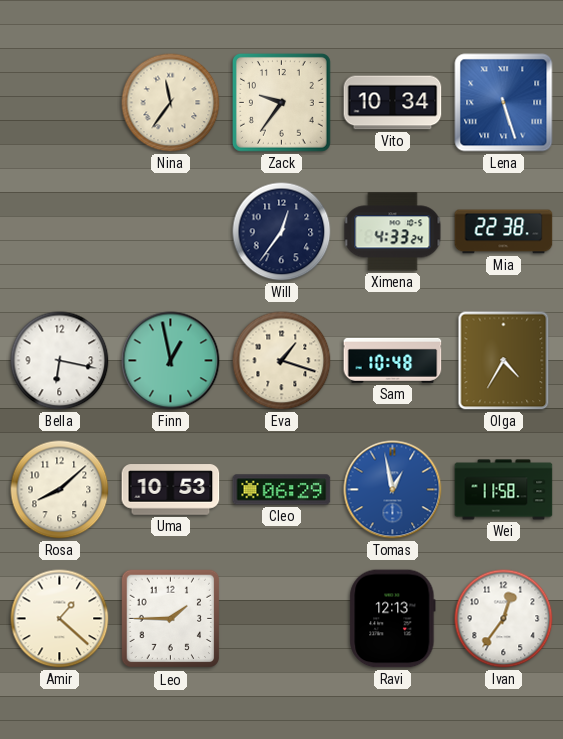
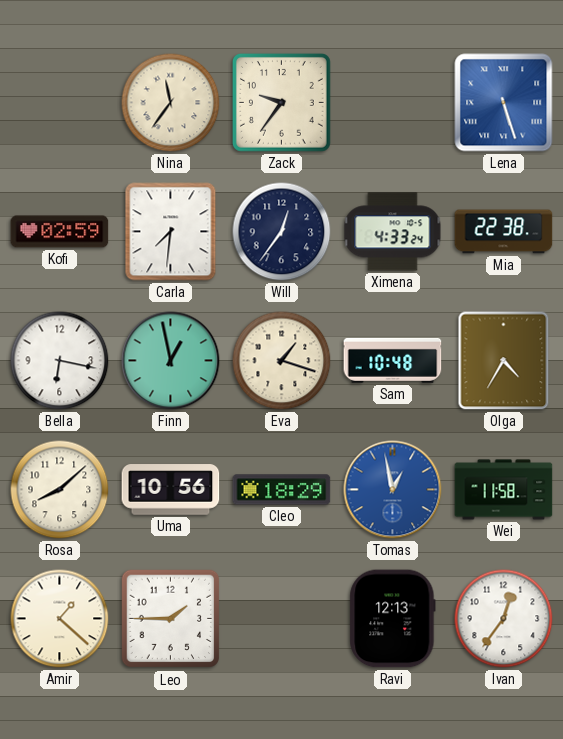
Vito: 10:34 -> none
Kofi: none -> 02:59
Carla: none -> 7:31
Uma: 10:53 -> 10:56
Cleo: 06:29 -> 18:29
